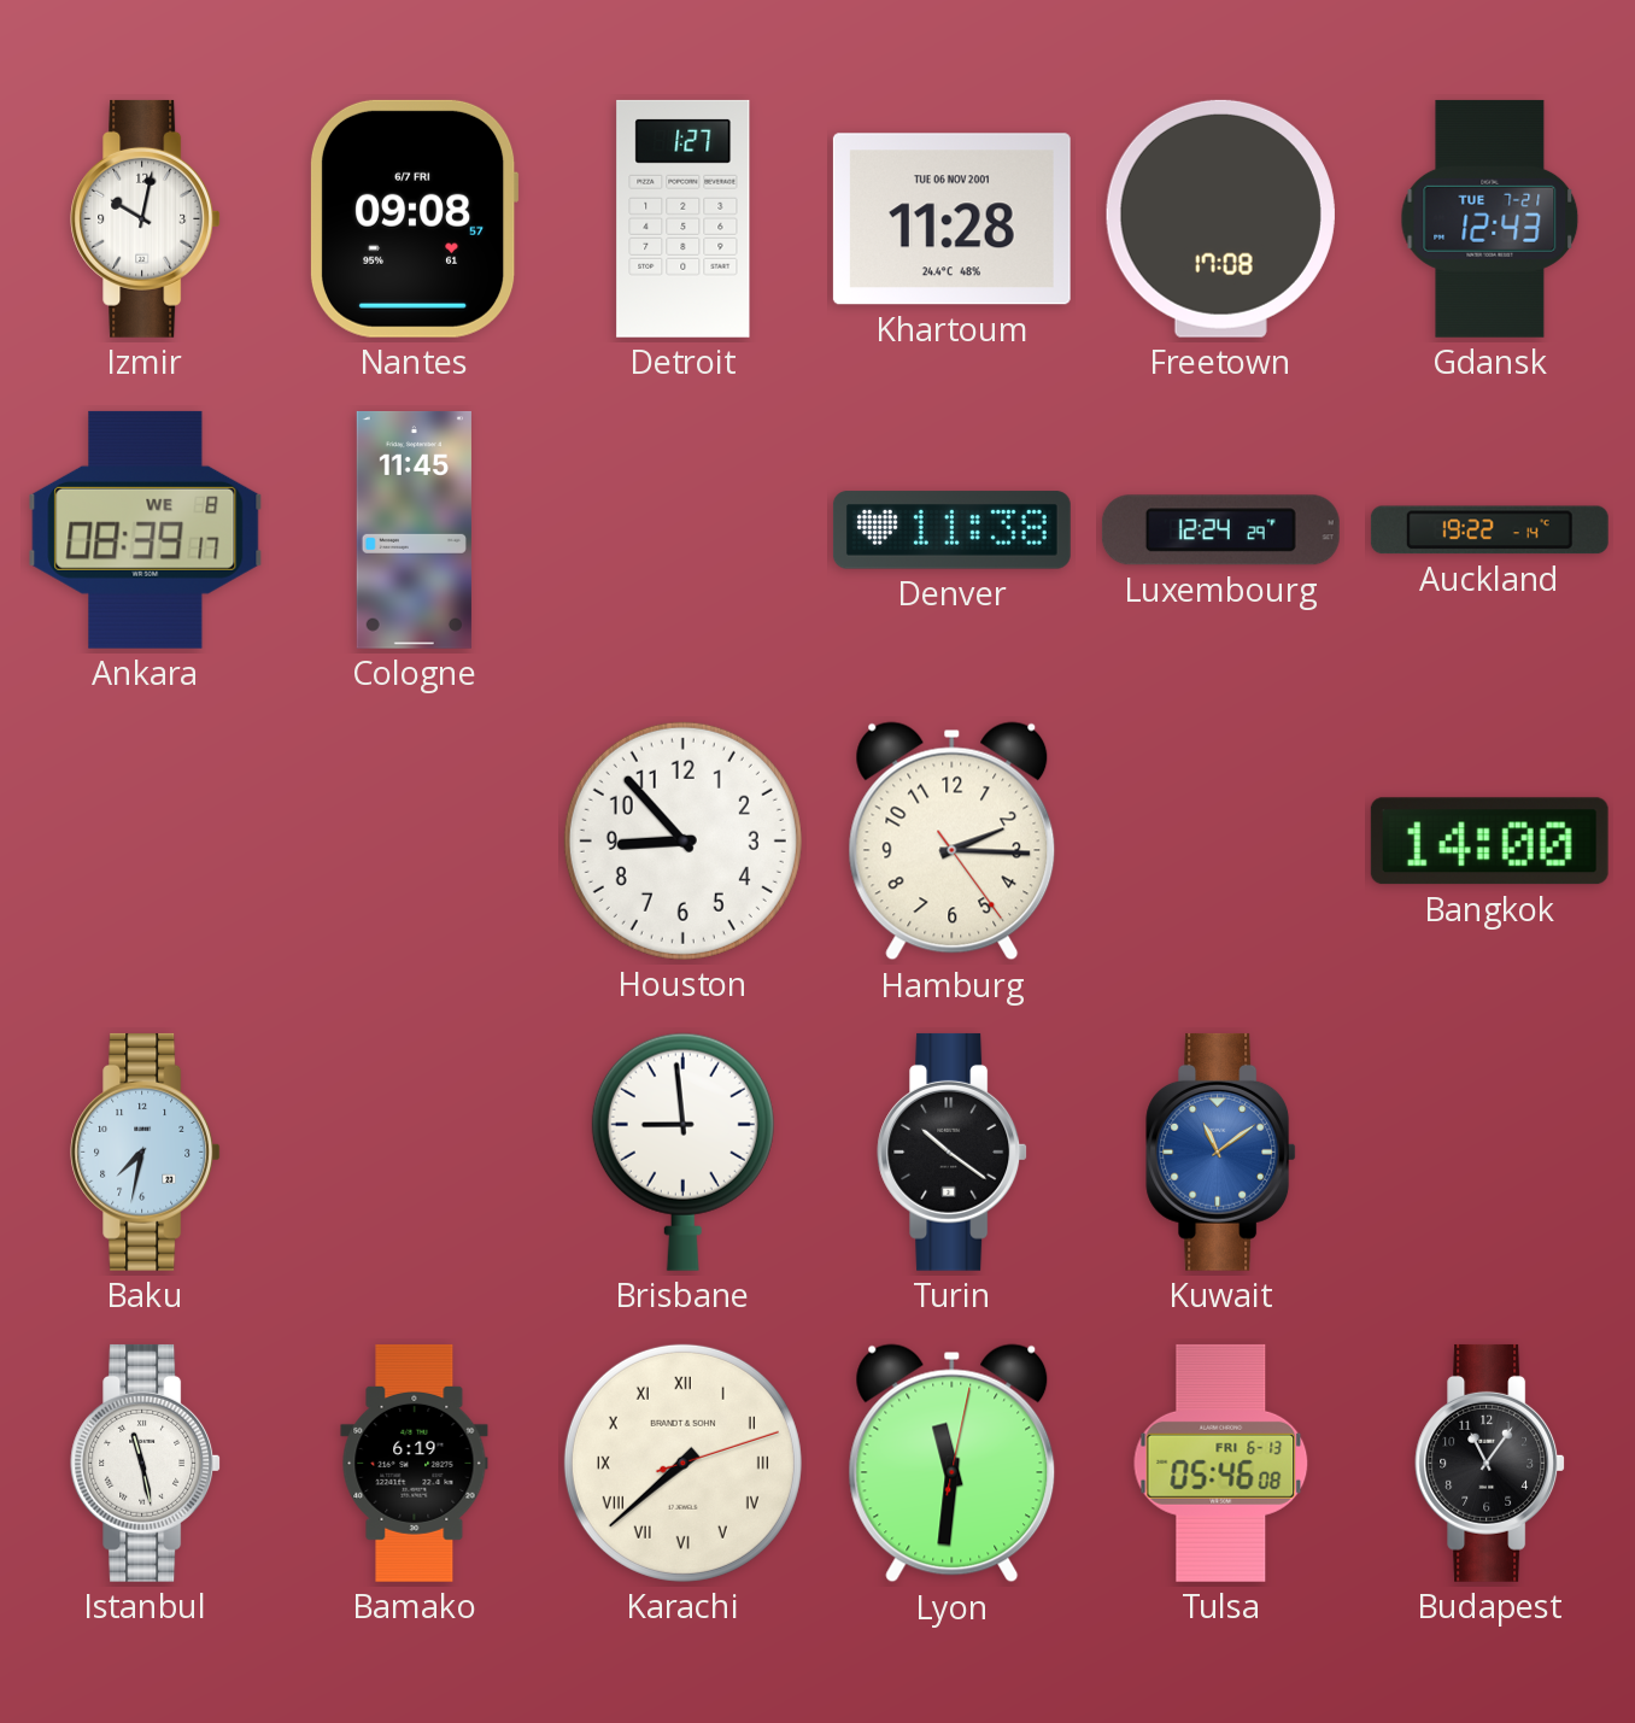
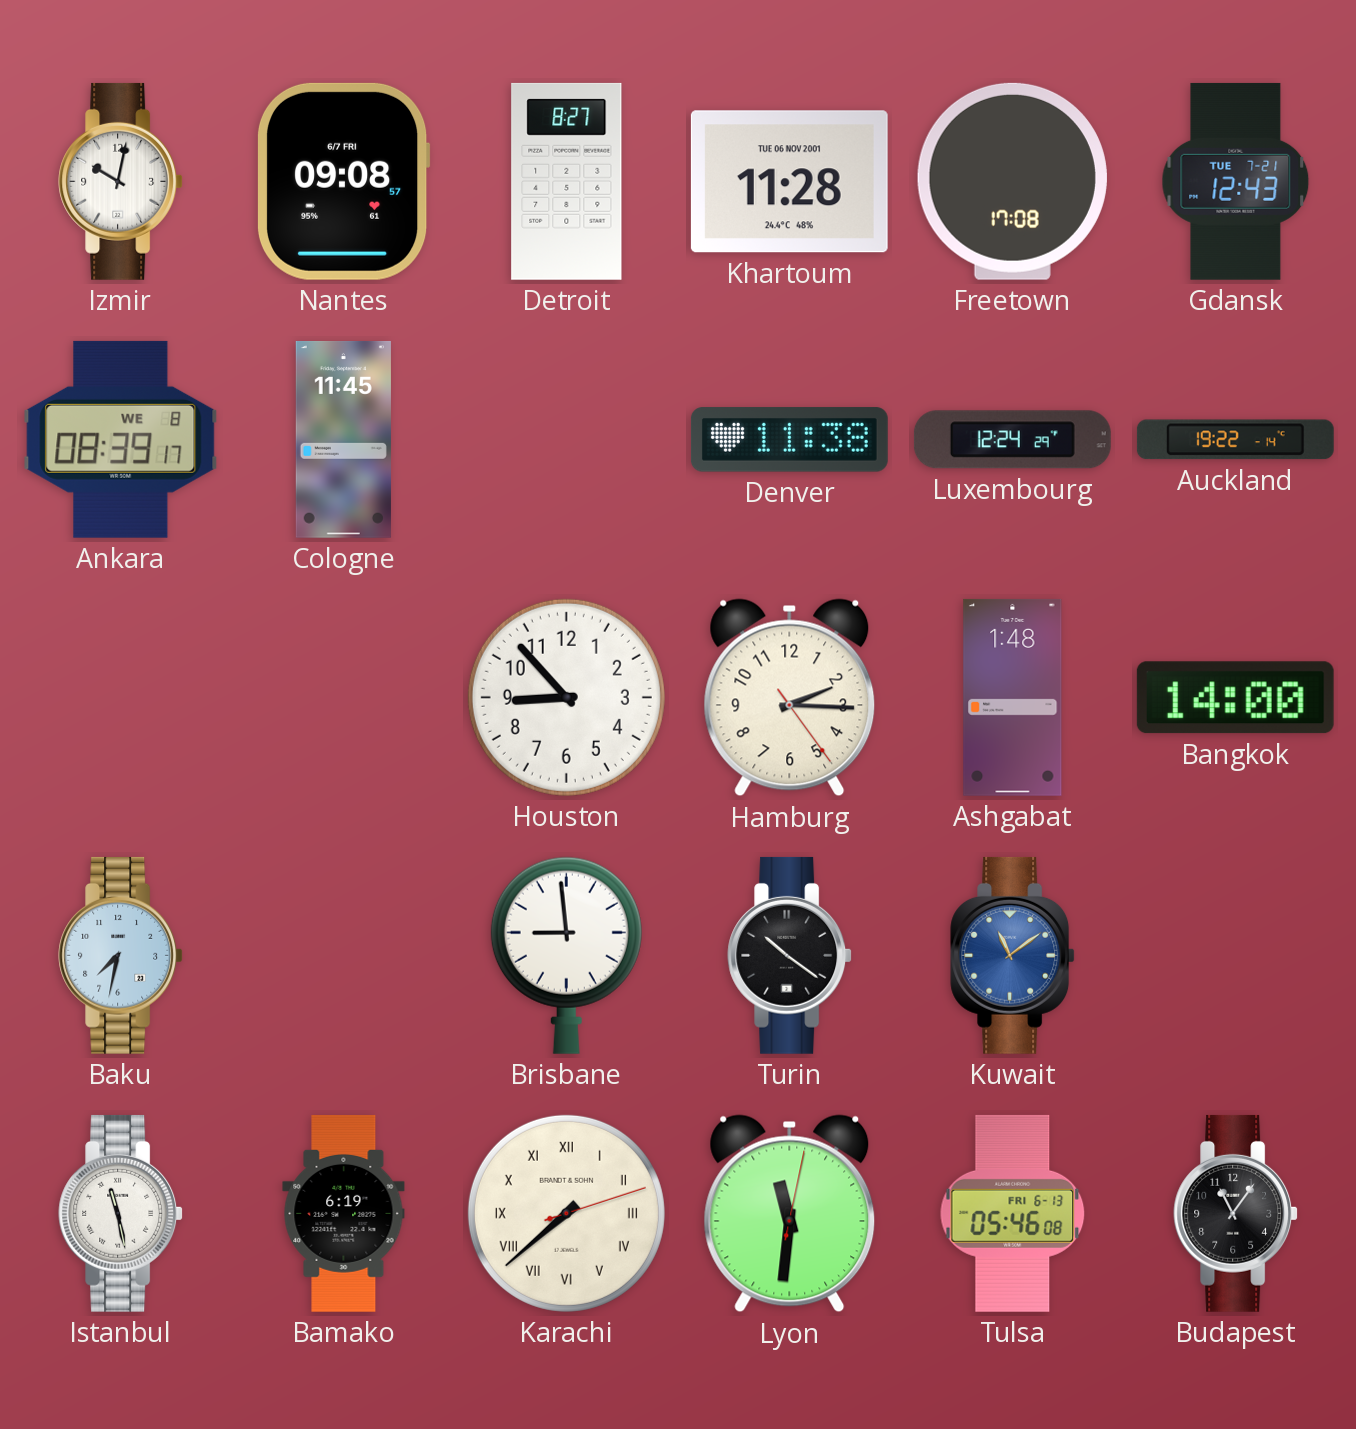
Detroit: 1:27 -> 8:27
Ashgabat: none -> 1:48
